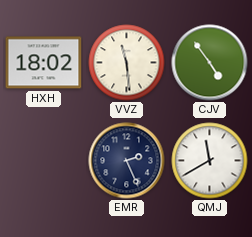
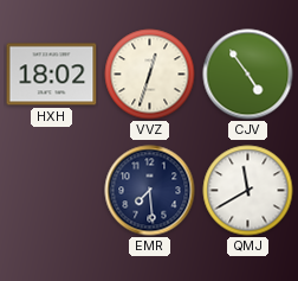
VVZ: 11:29 -> 12:33
EMR: 2:26 -> 7:29
